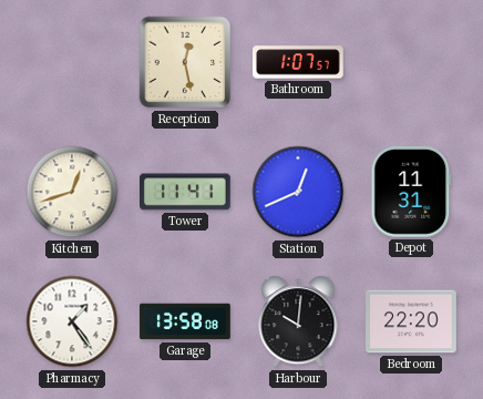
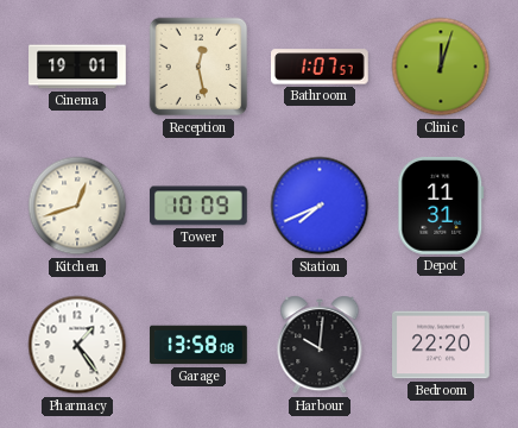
Cinema: none -> 19:01
Clinic: none -> 12:03
Tower: 11:41 -> 10:09
Station: 12:41 -> 7:41
